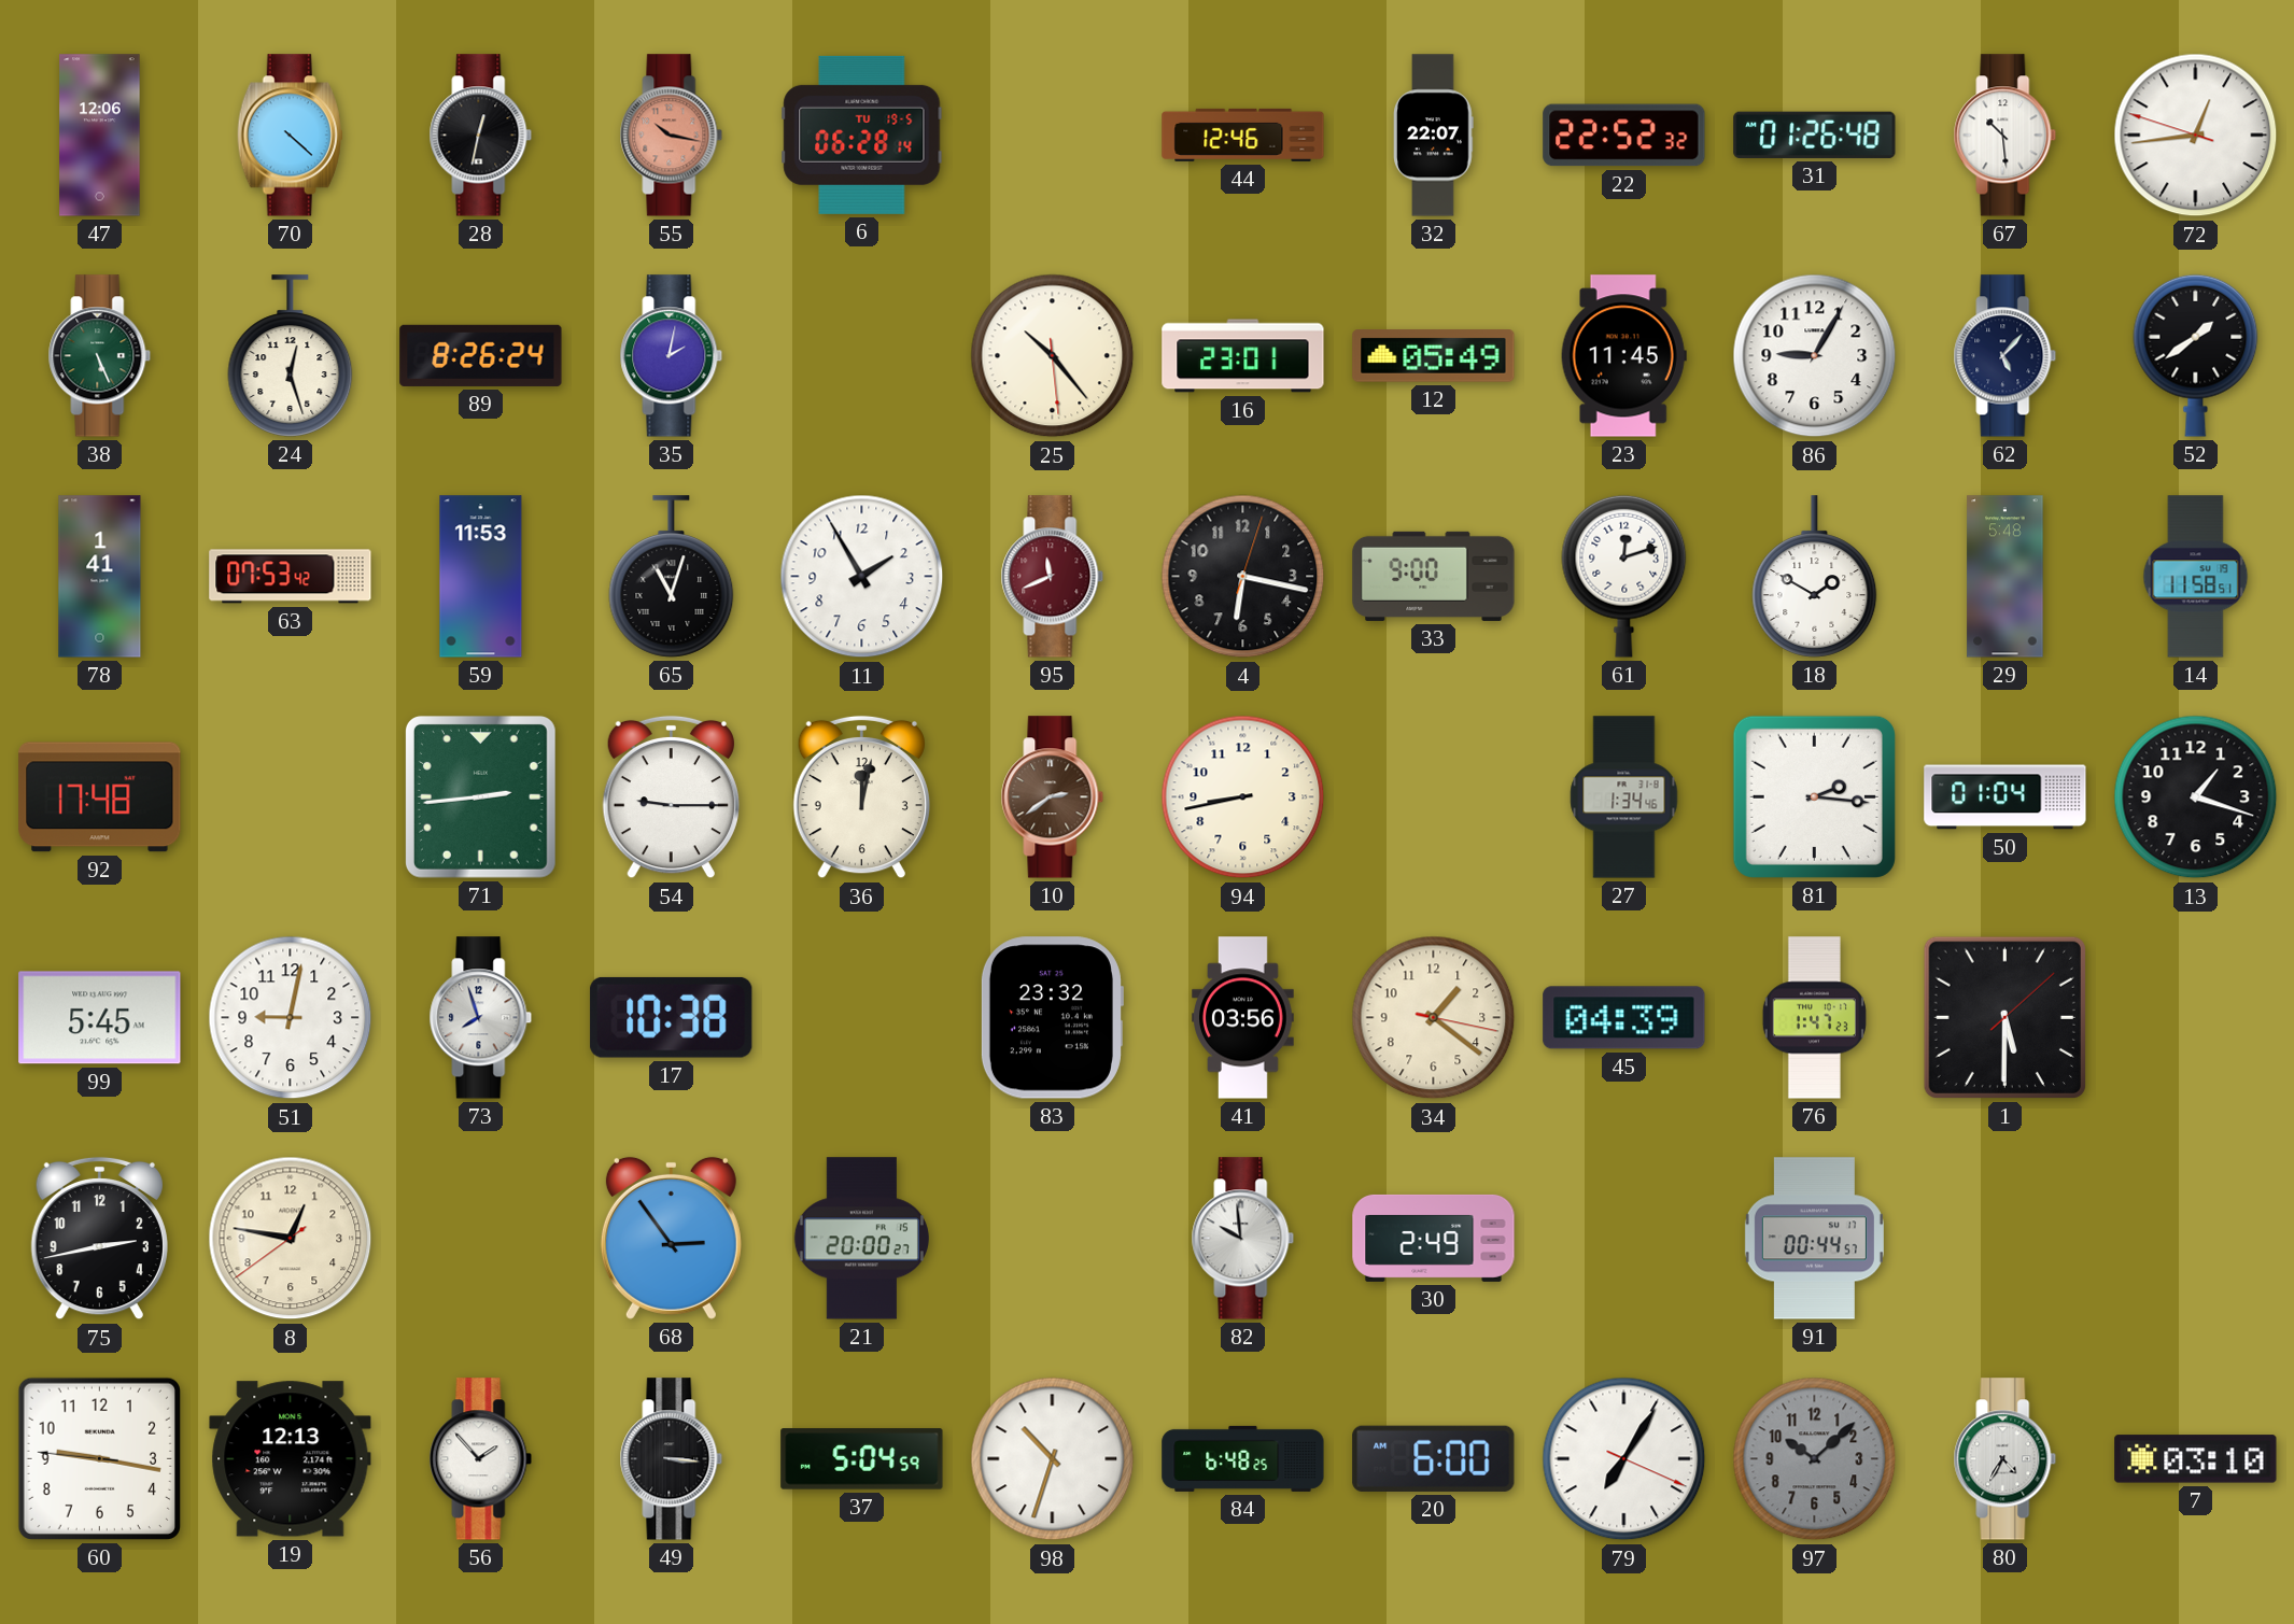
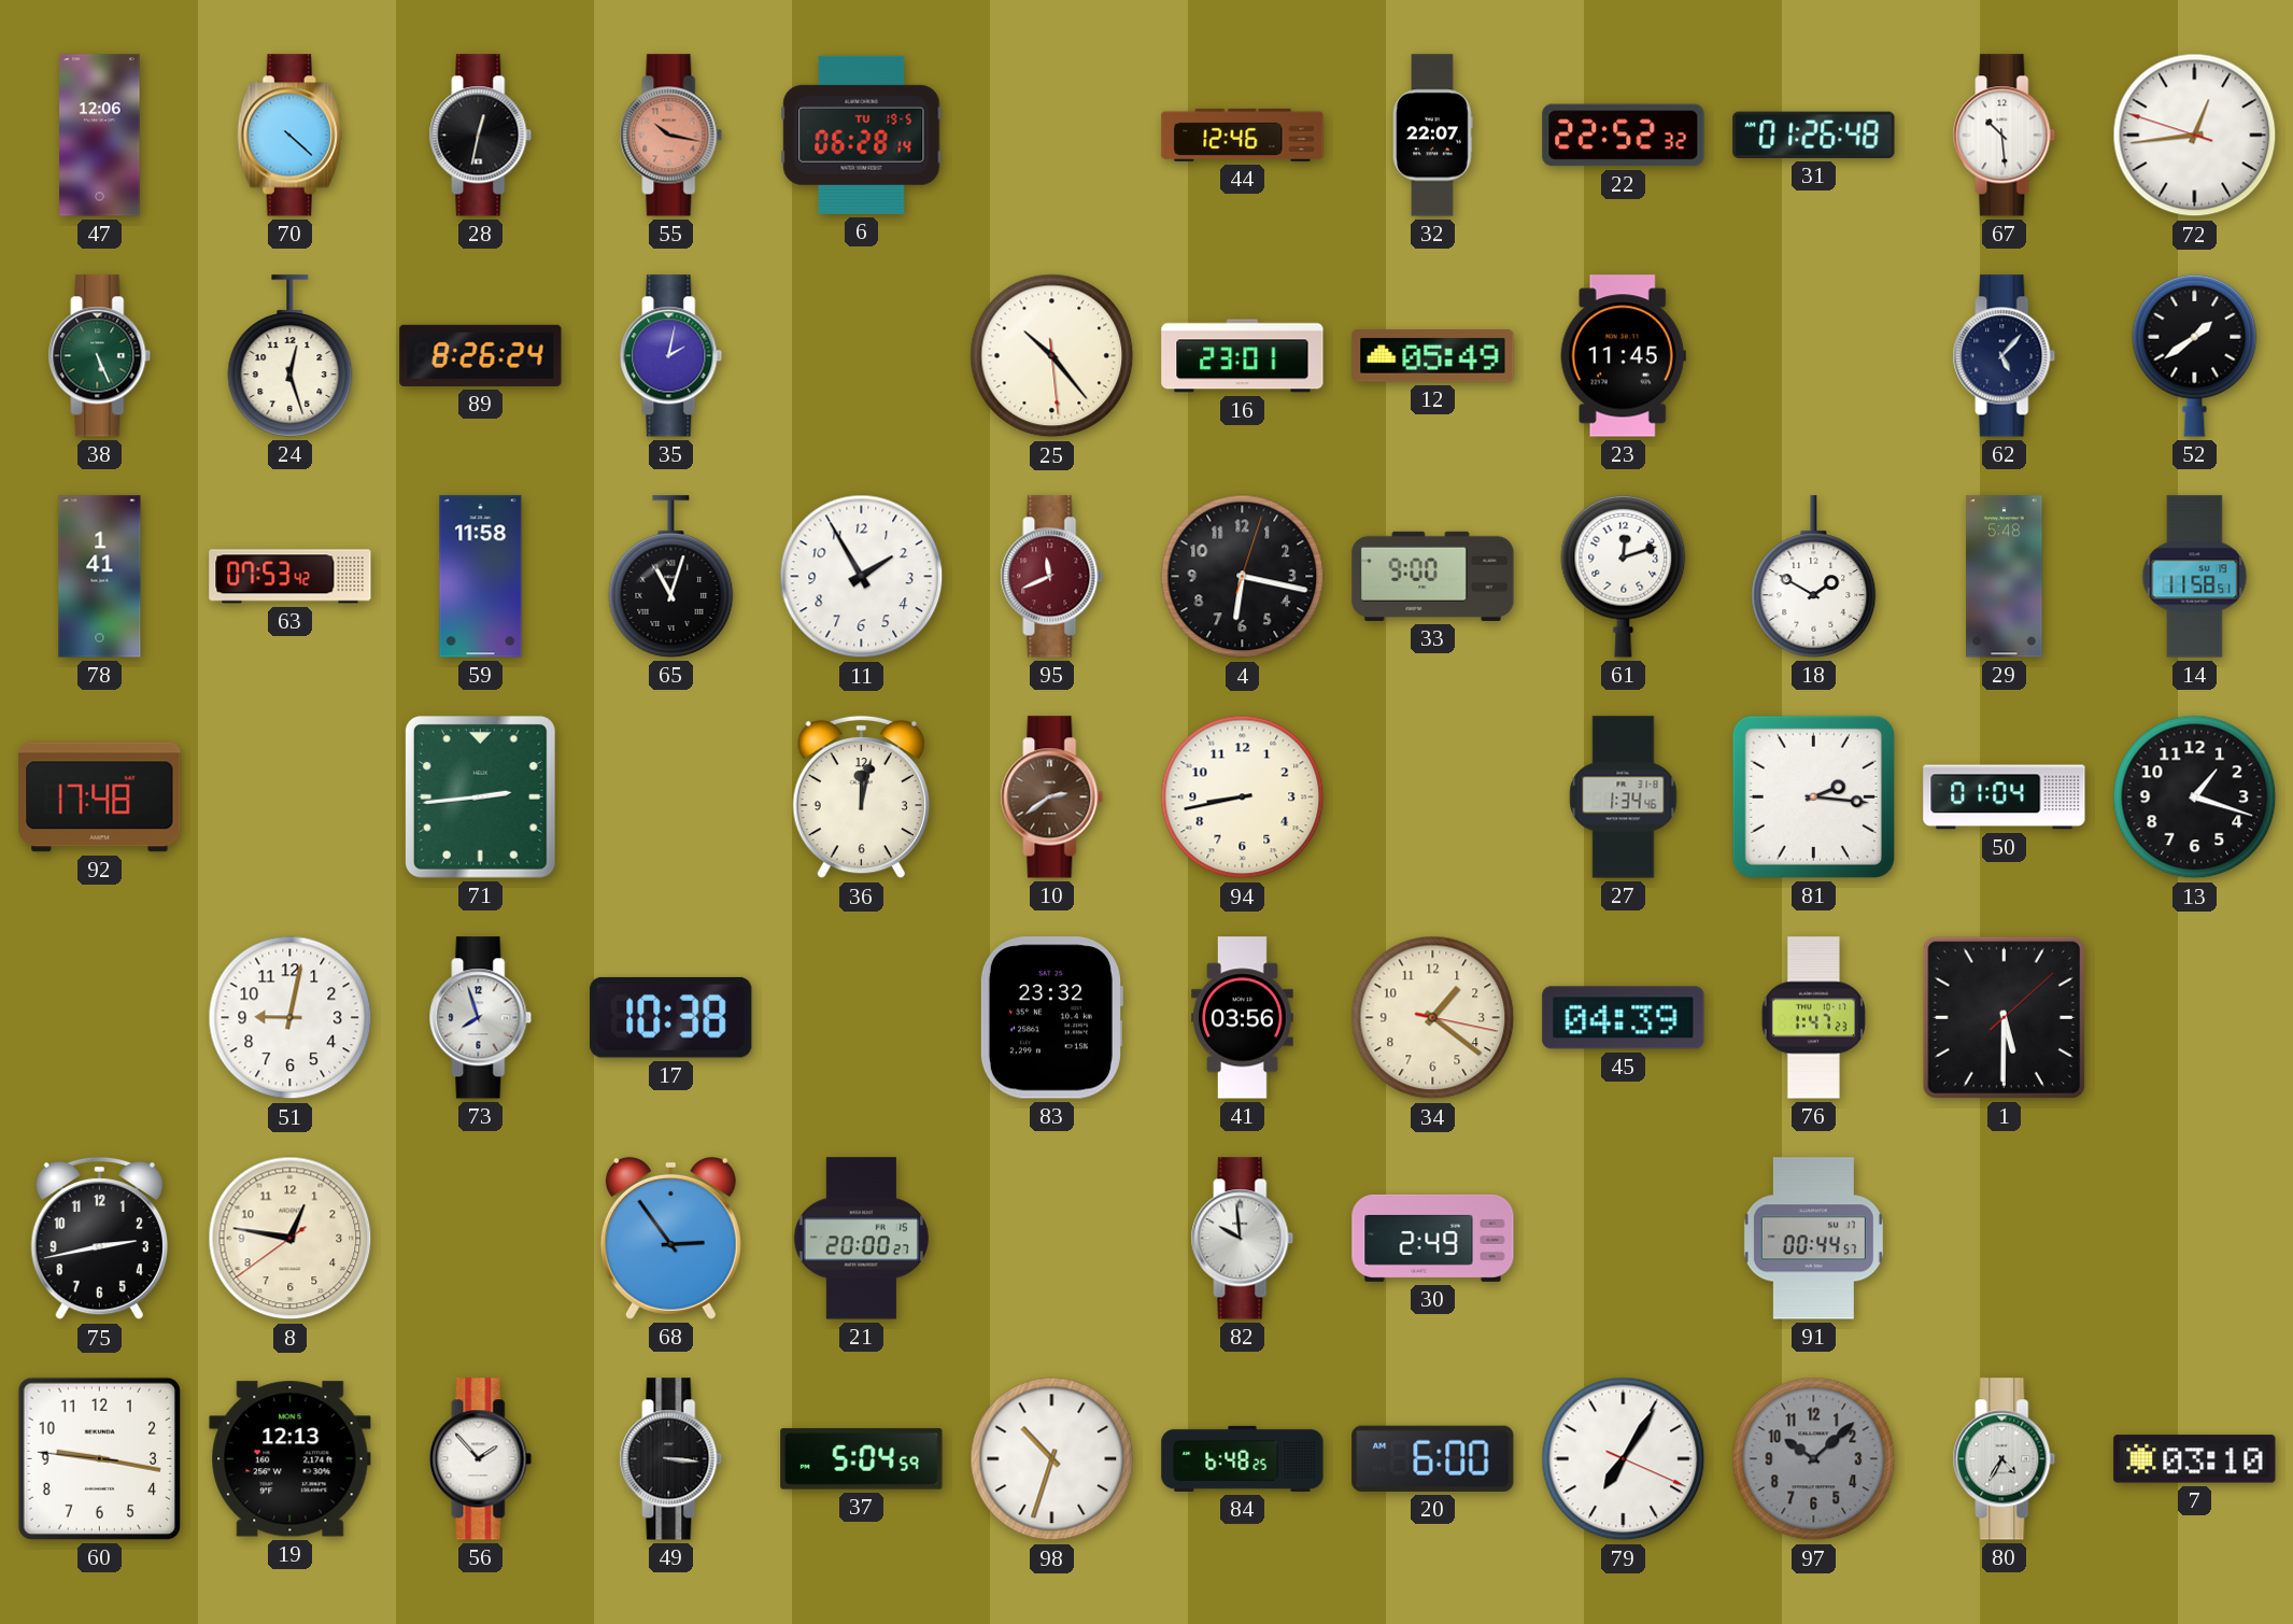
86: 9:05 -> none
59: 11:53 -> 11:58
54: 9:15 -> none
99: 5:45 -> none
